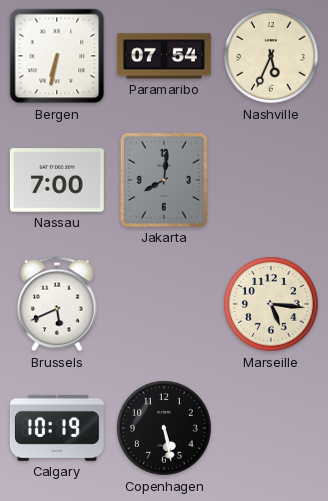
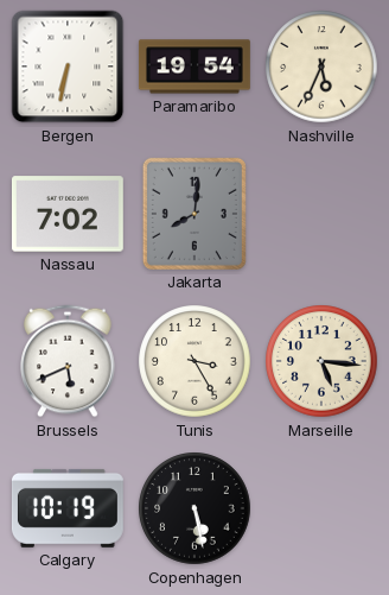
Paramaribo: 07:54 -> 19:54
Nassau: 7:00 -> 7:02
Tunis: none -> 3:25
